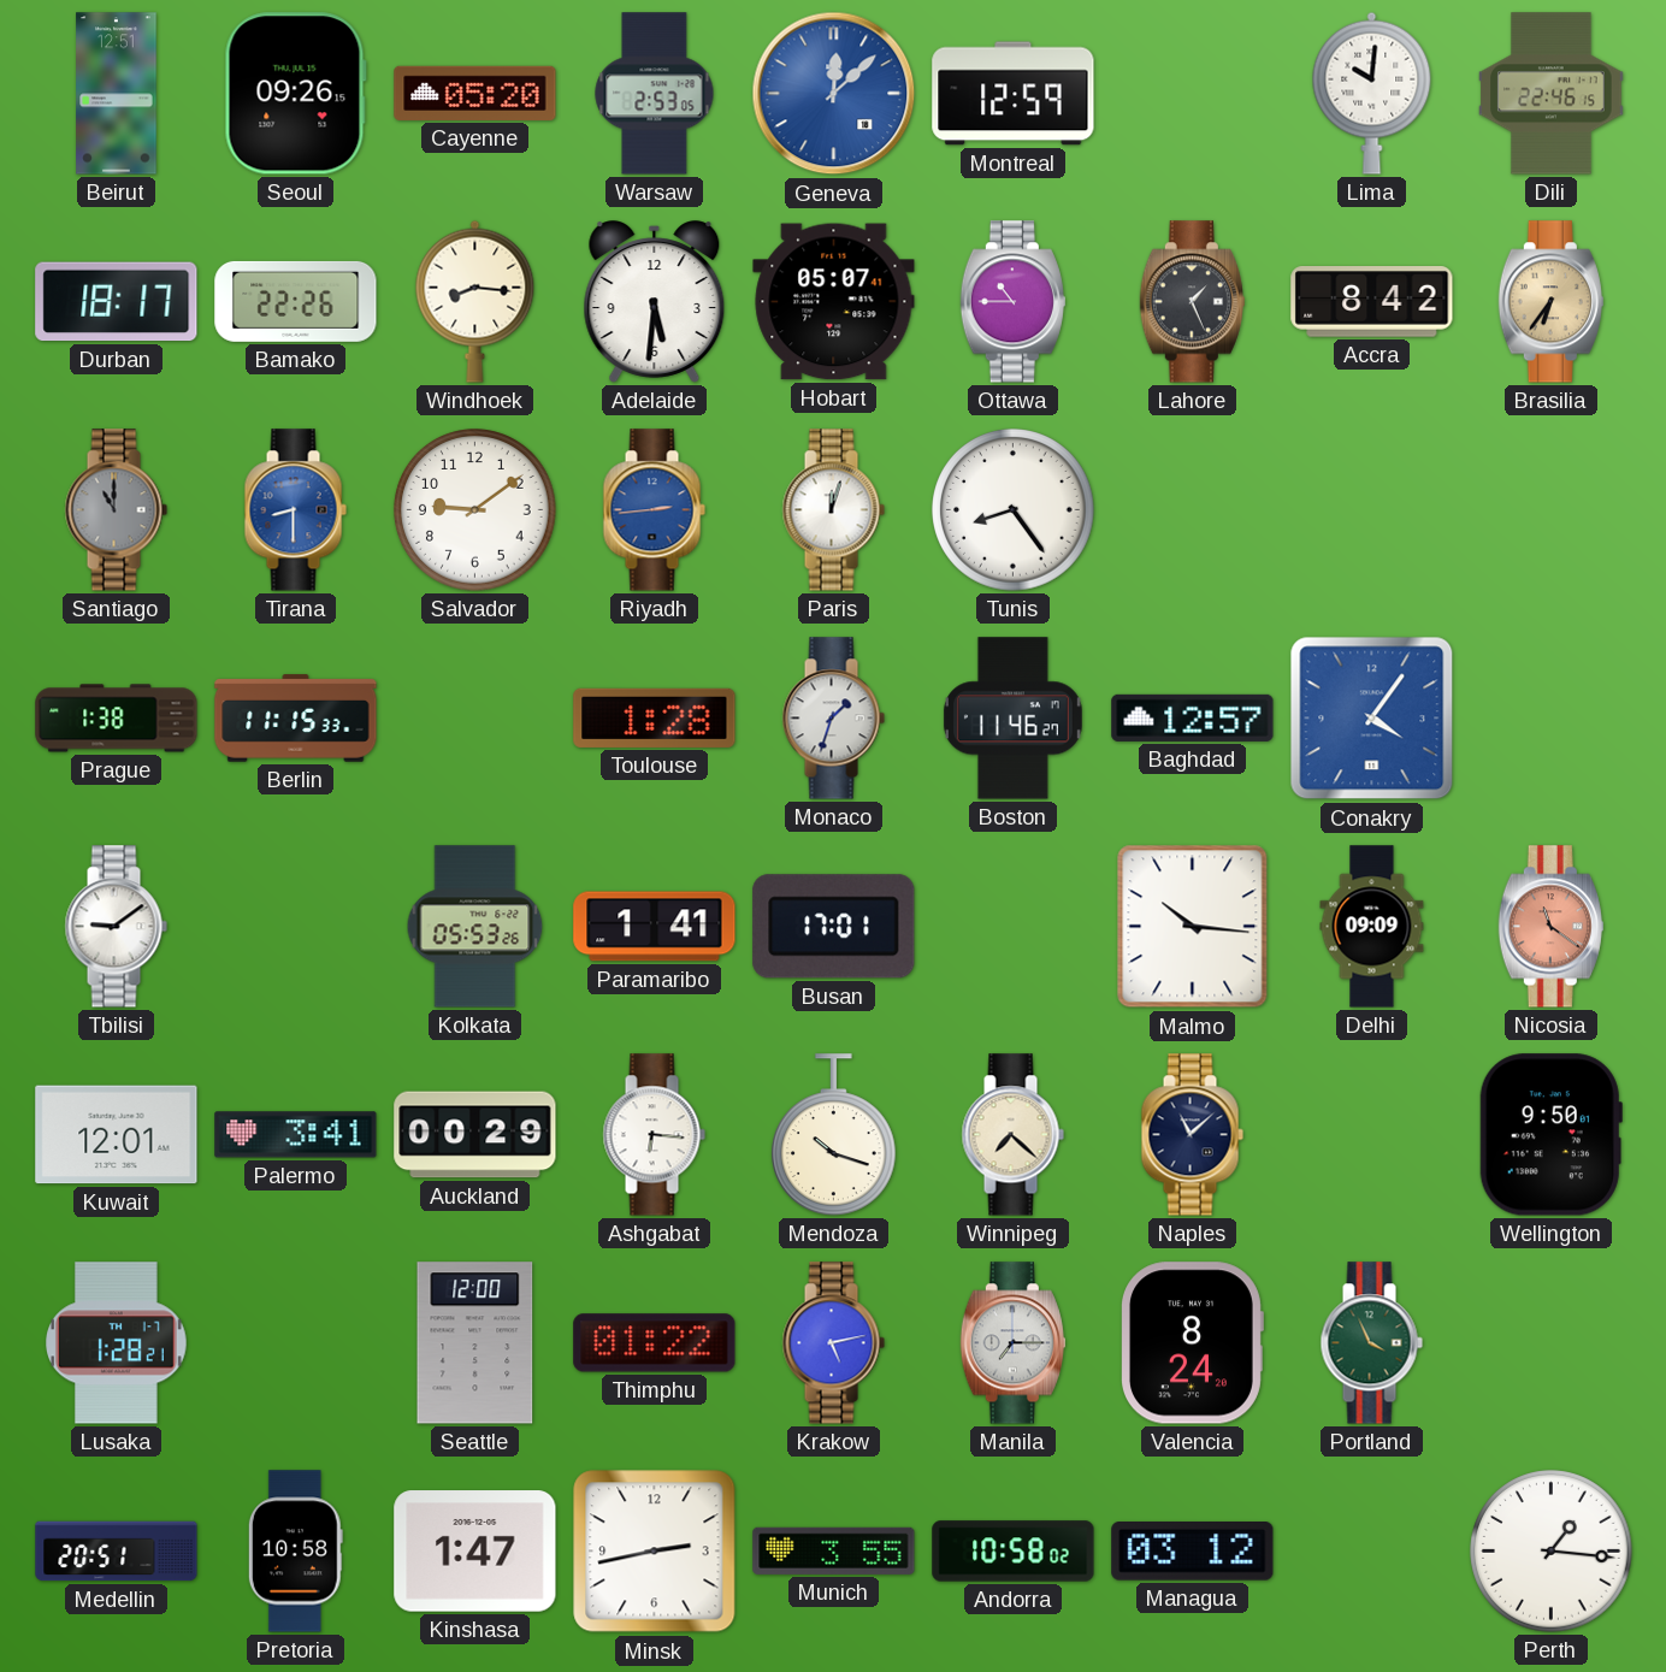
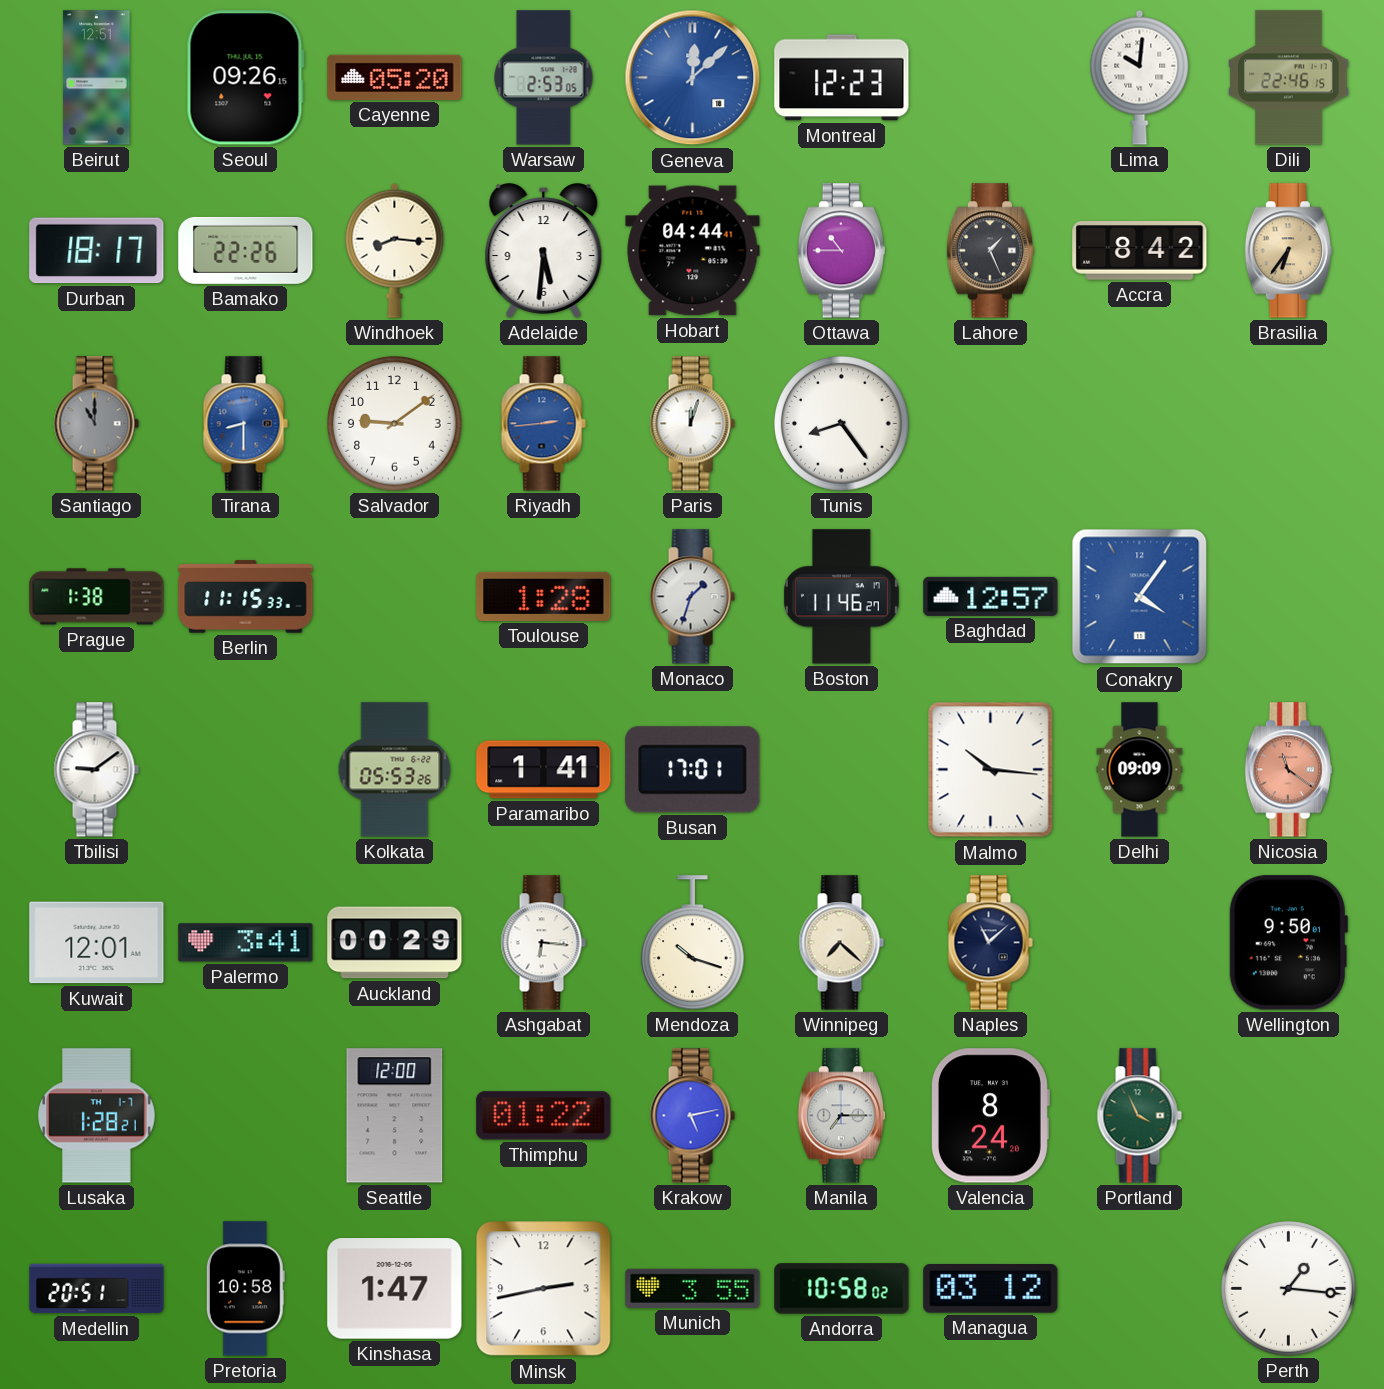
Montreal: 12:59 -> 12:23
Hobart: 05:07 -> 04:44
